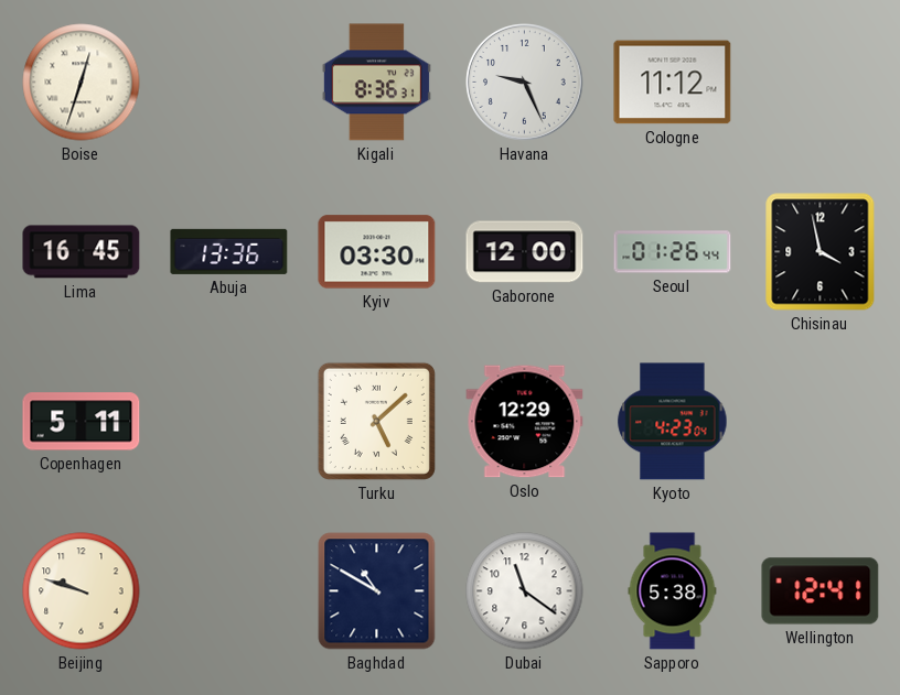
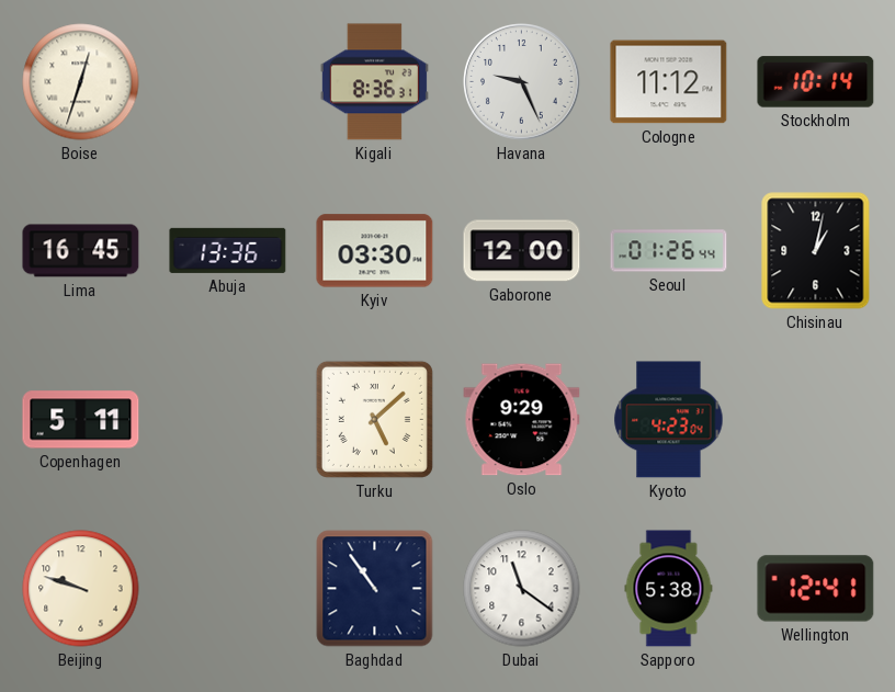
Stockholm: none -> 10:14
Chisinau: 3:58 -> 1:02
Oslo: 12:29 -> 9:29
Baghdad: 10:50 -> 10:54
